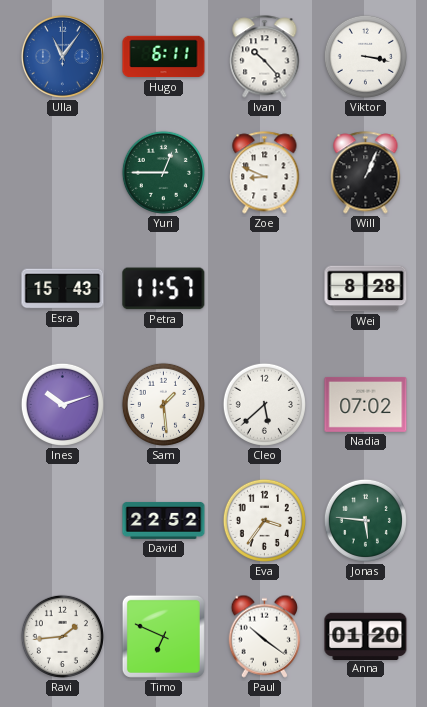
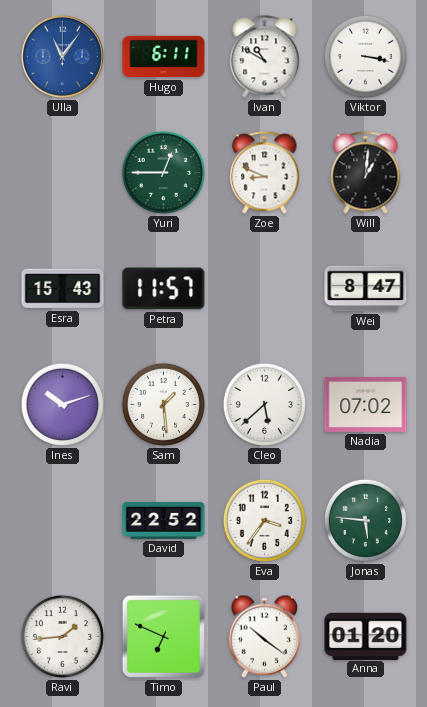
Ivan: 10:23 -> 10:50
Will: 1:04 -> 1:01
Wei: 8:28 -> 8:47
